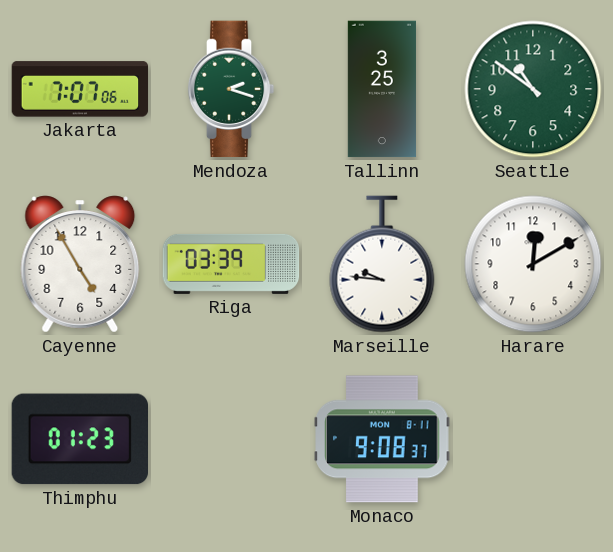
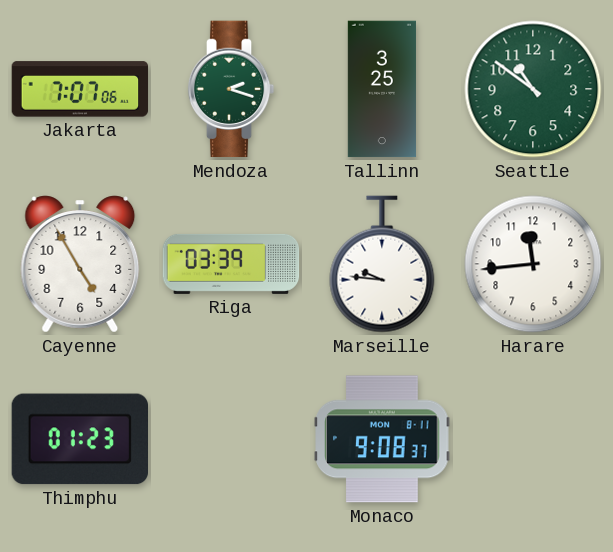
Harare: 12:10 -> 11:44
